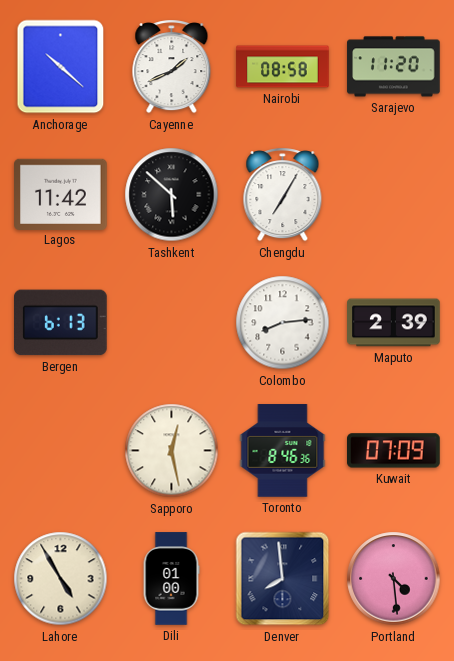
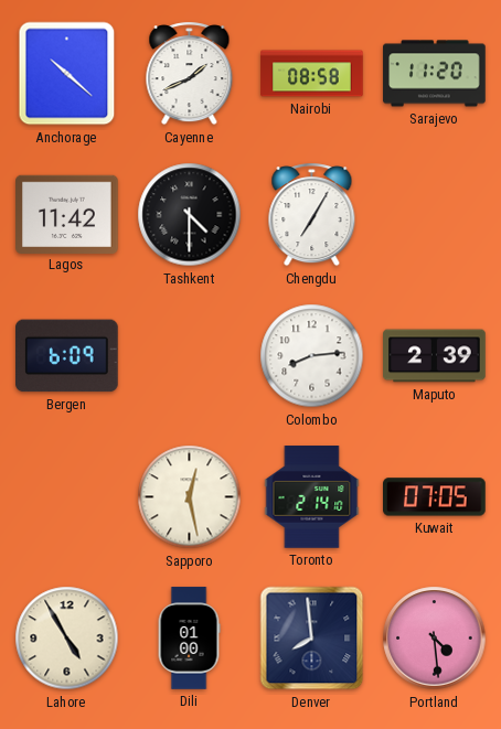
Tashkent: 5:52 -> 4:30
Bergen: 6:13 -> 6:09
Toronto: 8:46 -> 2:14
Kuwait: 07:09 -> 07:05
